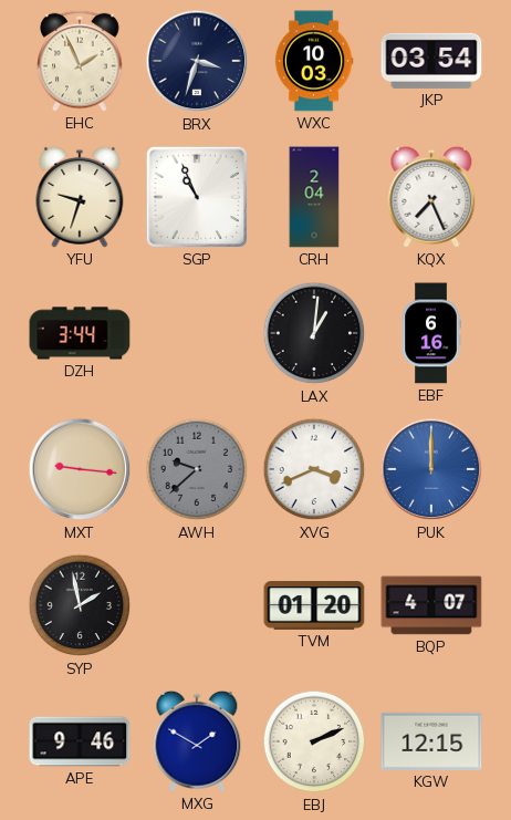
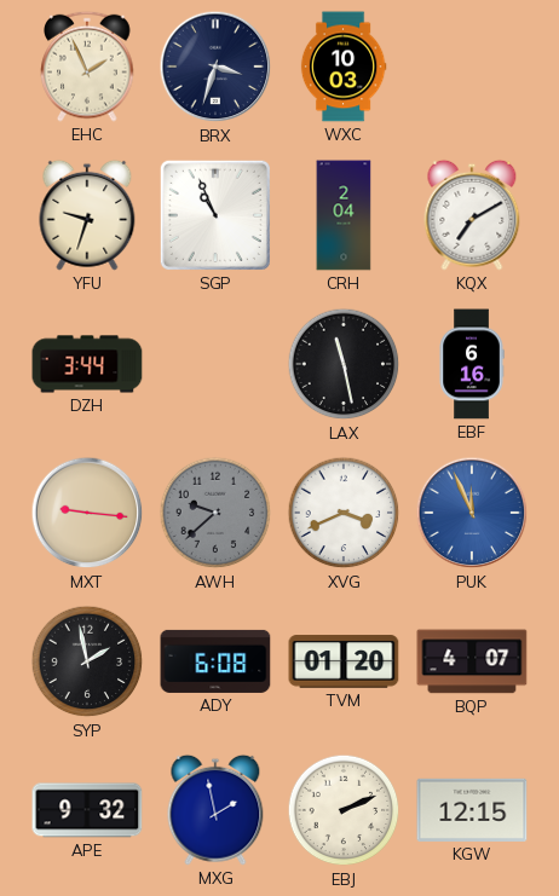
JKP: 03:54 -> none
KQX: 7:26 -> 7:10
LAX: 1:01 -> 11:28
PUK: 12:00 -> 11:56
ADY: none -> 6:08
APE: 9:46 -> 9:32
MXG: 1:50 -> 1:58
